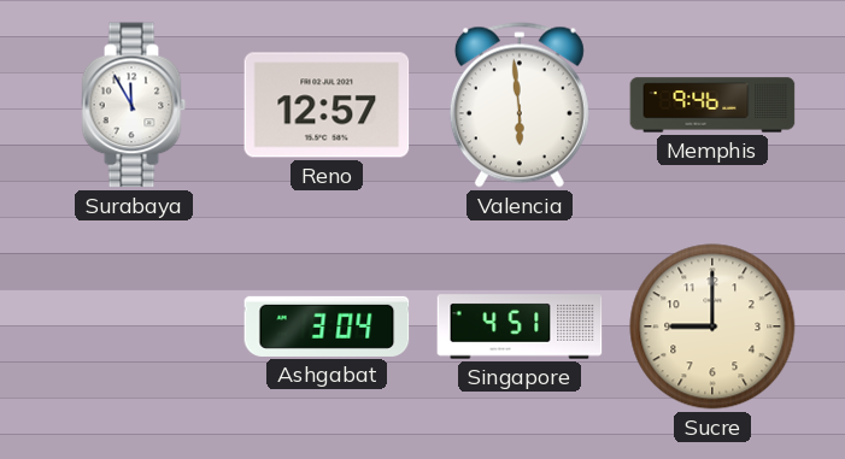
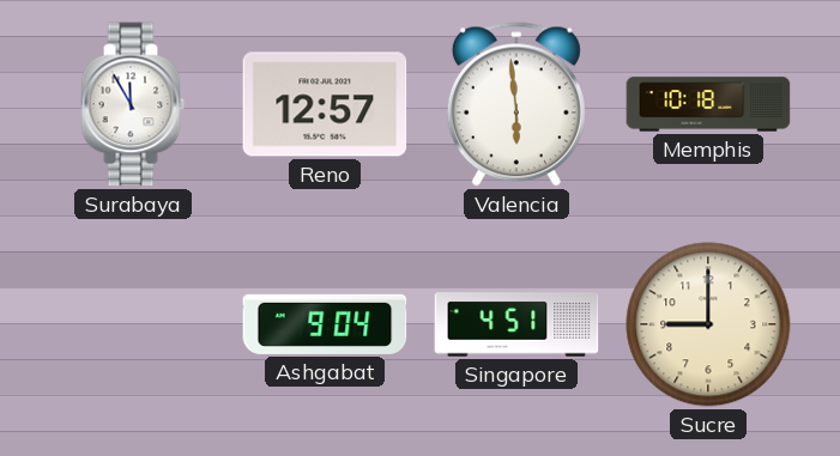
Memphis: 9:46 -> 10:18
Ashgabat: 3:04 -> 9:04
